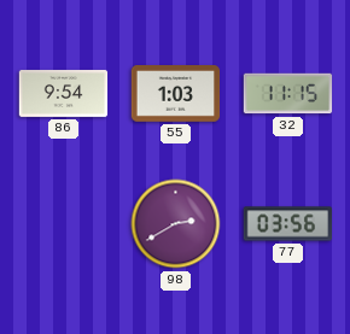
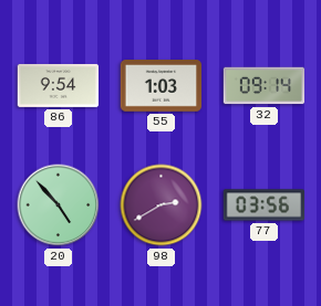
32: 11:15 -> 09:14
20: none -> 4:53
